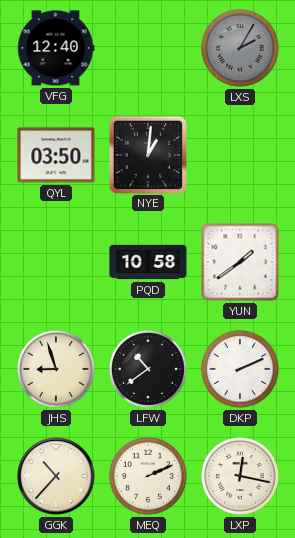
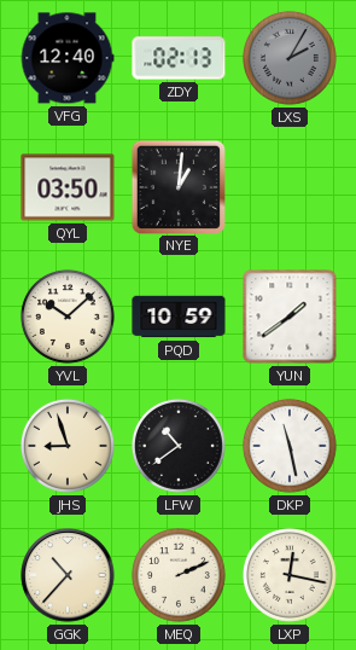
ZDY: none -> 02:13
YVL: none -> 10:08
PQD: 10:58 -> 10:59
DKP: 2:11 -> 11:28
